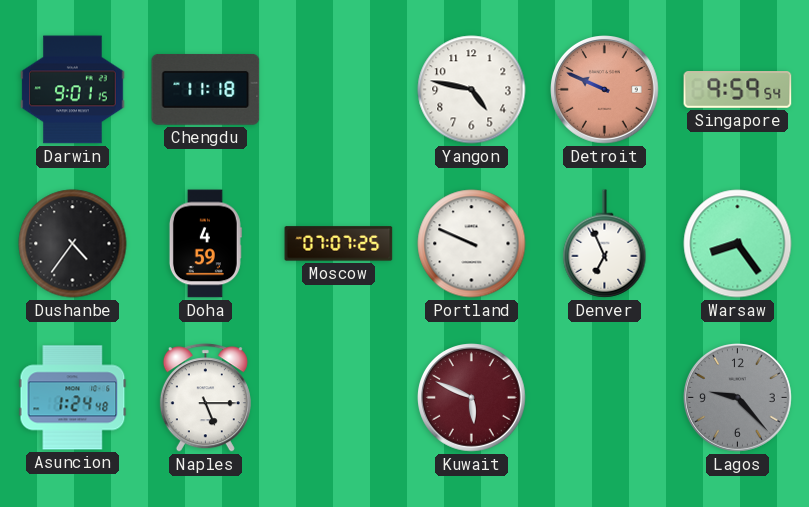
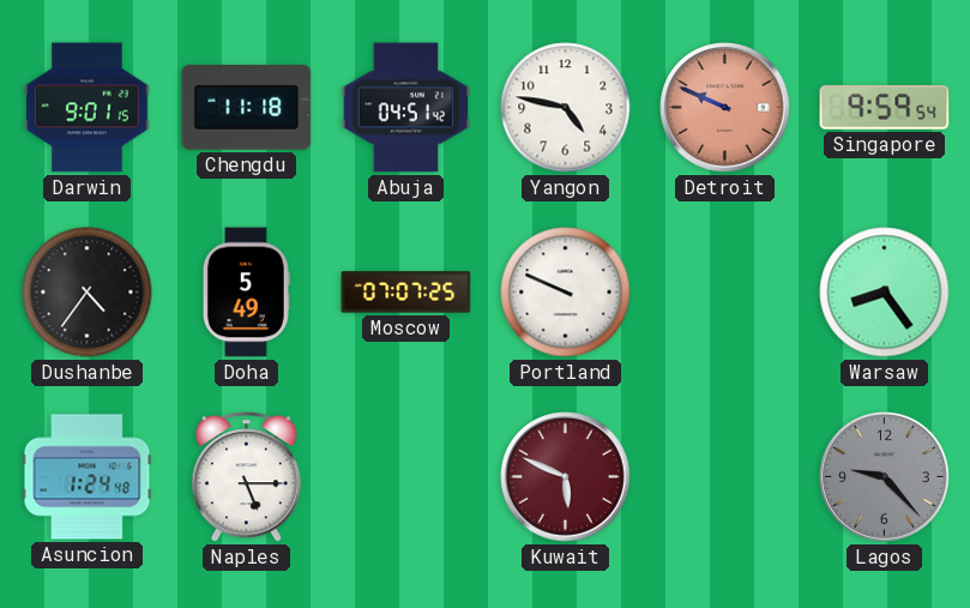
Abuja: none -> 04:51
Doha: 4:59 -> 5:49
Denver: 6:56 -> none
